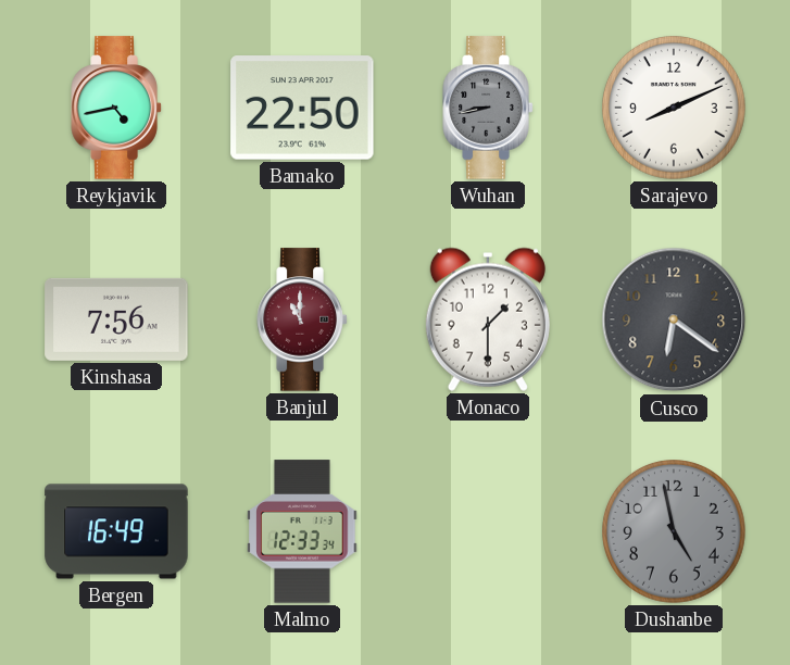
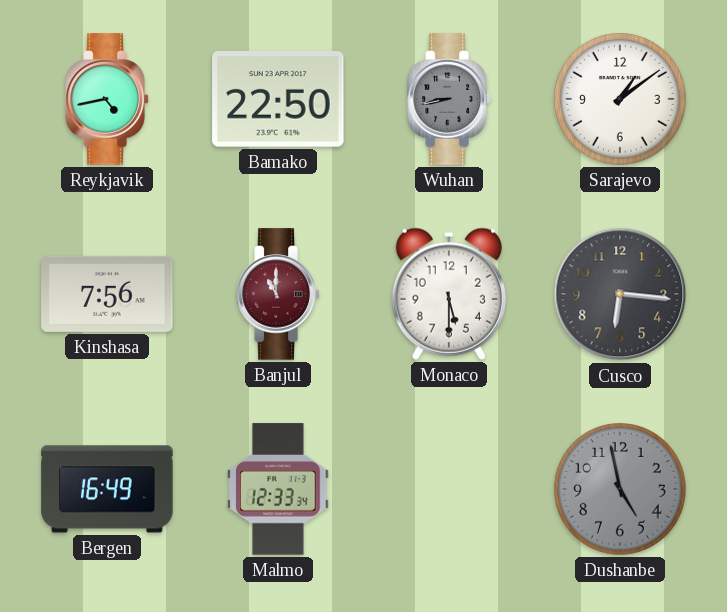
Sarajevo: 8:11 -> 1:09
Monaco: 1:30 -> 5:30
Cusco: 6:21 -> 6:16
